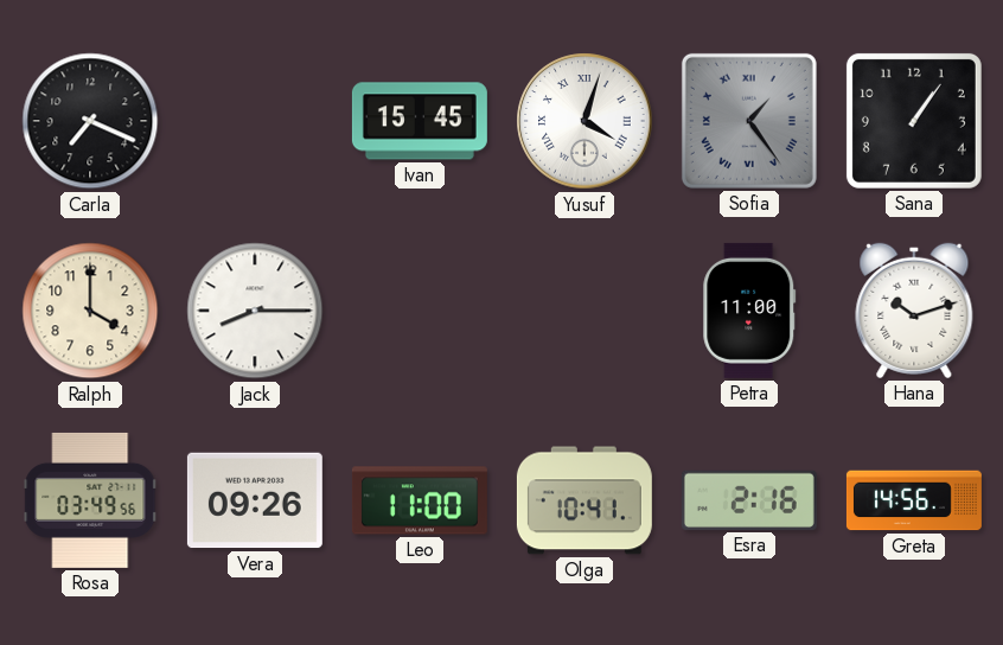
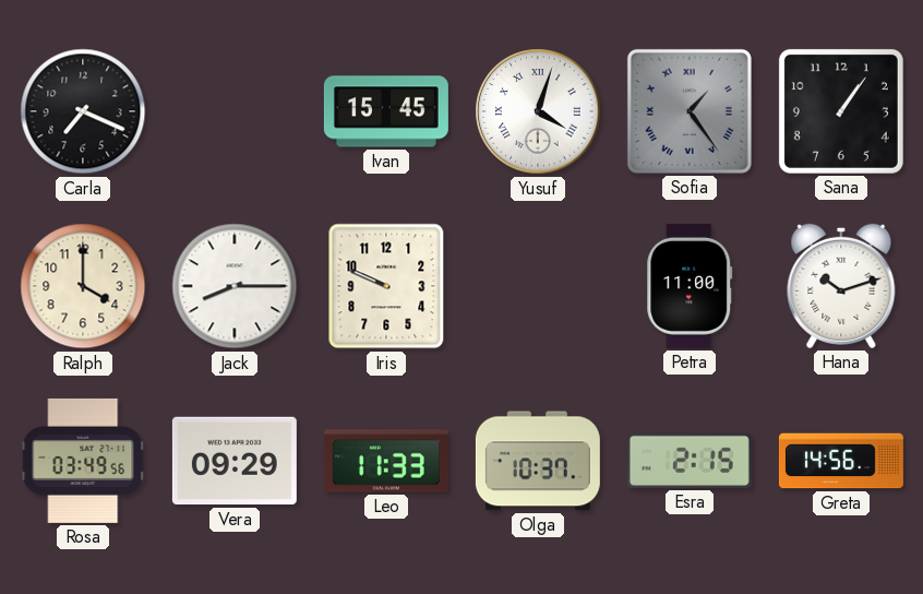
Iris: none -> 9:49
Vera: 09:26 -> 09:29
Leo: 11:00 -> 11:33
Olga: 10:41 -> 10:37
Esra: 2:16 -> 2:15
